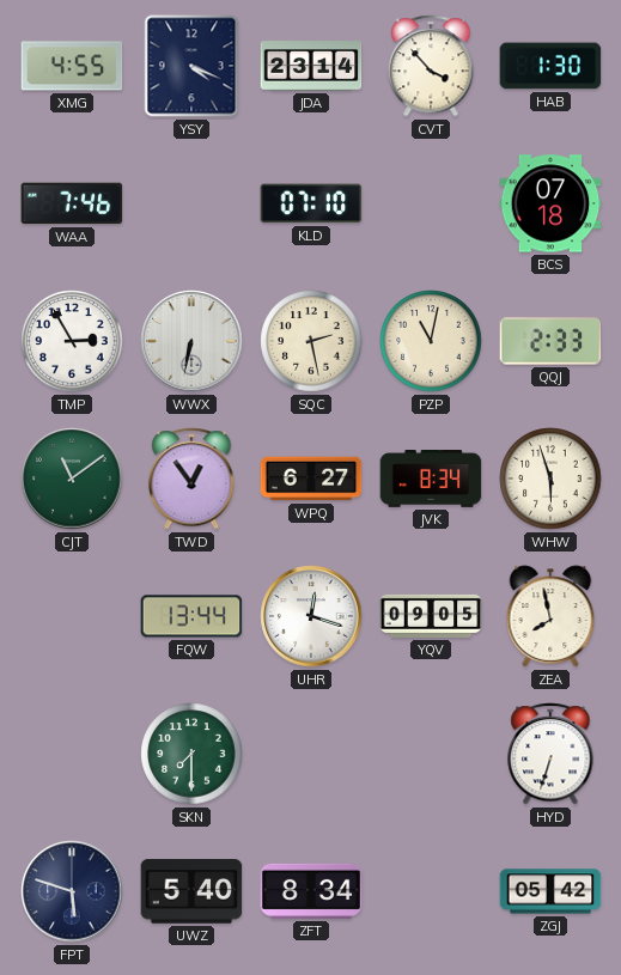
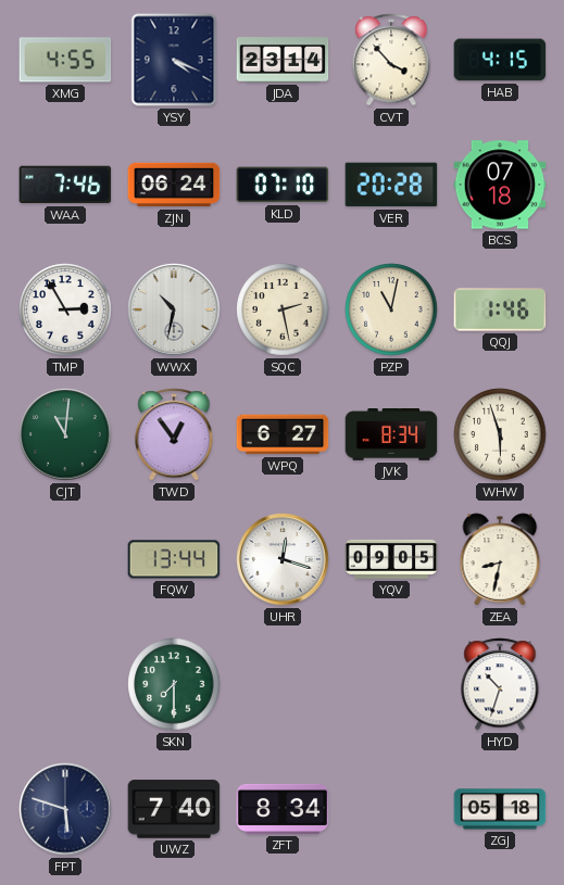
HAB: 1:30 -> 4:15
ZJN: none -> 06:24
VER: none -> 20:28
WWX: 6:32 -> 10:32
QQJ: 2:33 -> 1:46
CJT: 11:09 -> 11:01
ZEA: 7:58 -> 8:32
HYD: 6:33 -> 10:33
UWZ: 5:40 -> 7:40
ZGJ: 05:42 -> 05:18
